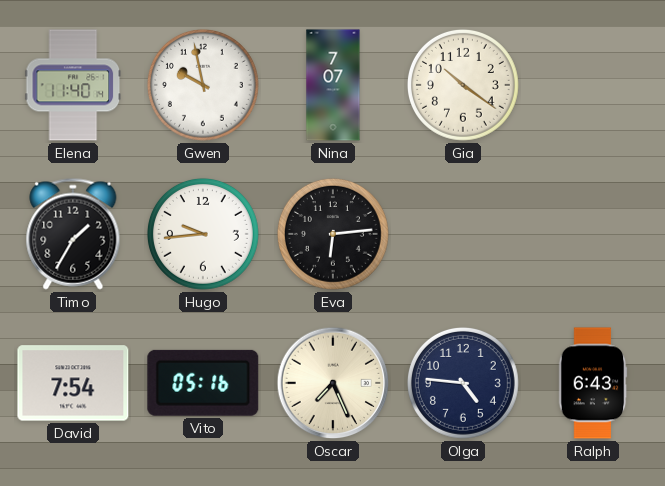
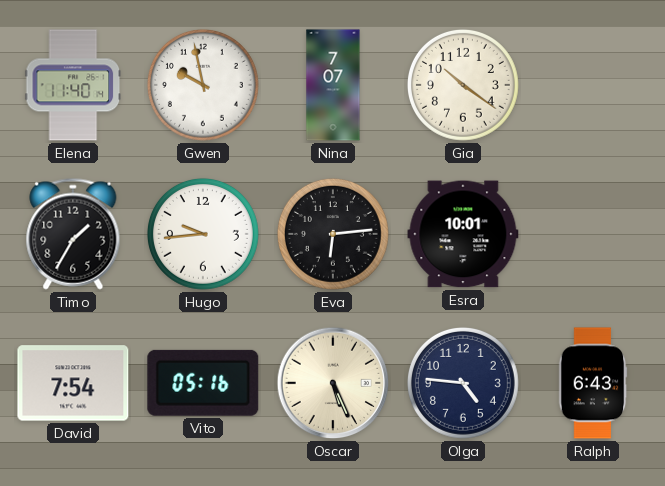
Esra: none -> 10:01
Oscar: 7:26 -> 5:26
